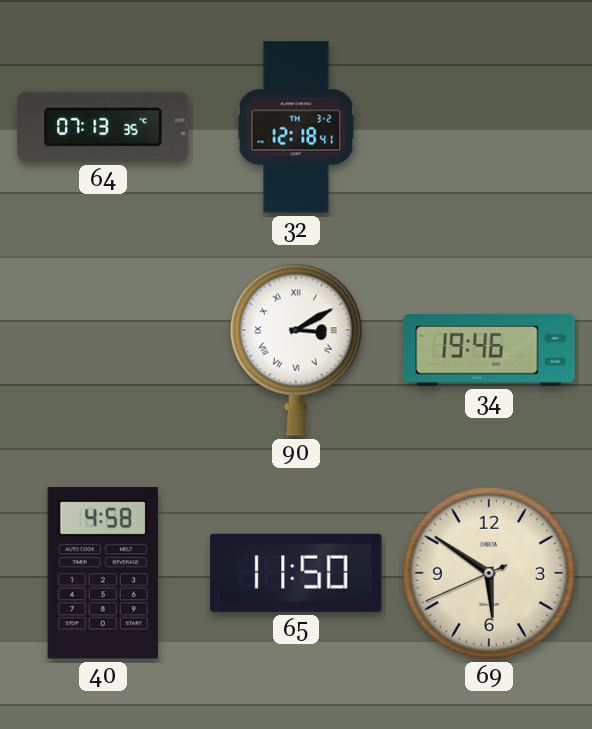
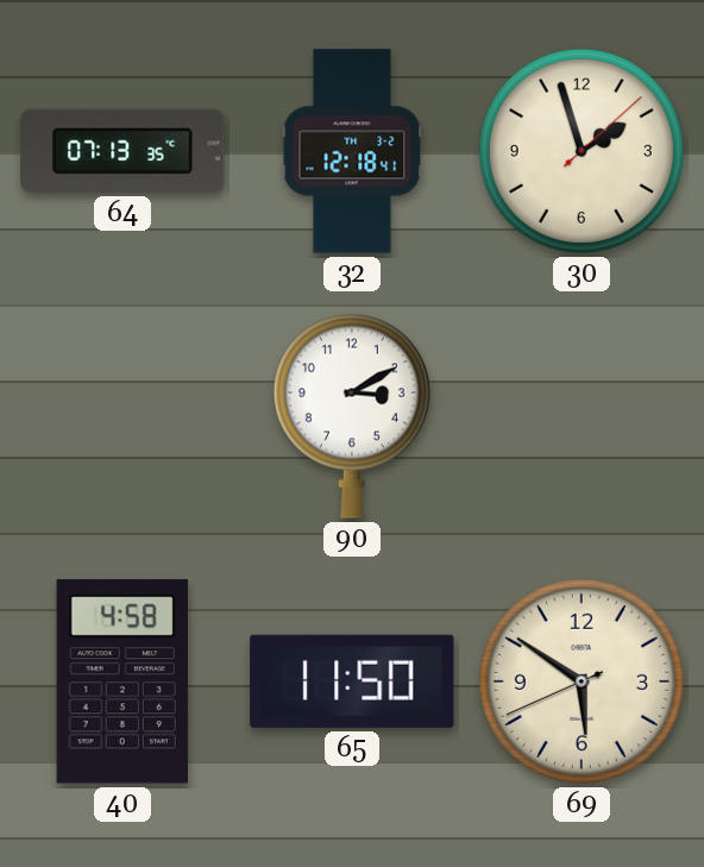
30: none -> 1:57
90 numerals: Roman -> Arabic
34: 19:46 -> none
